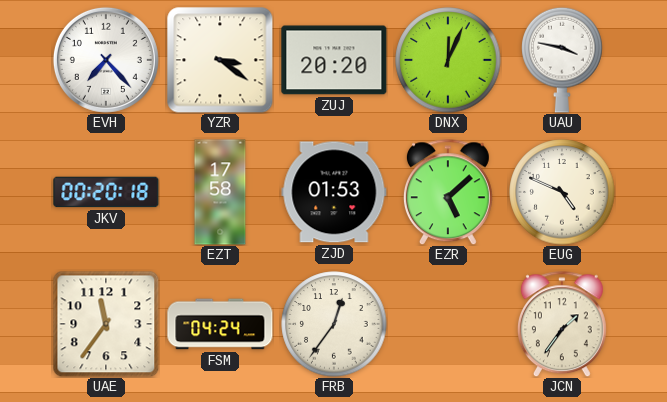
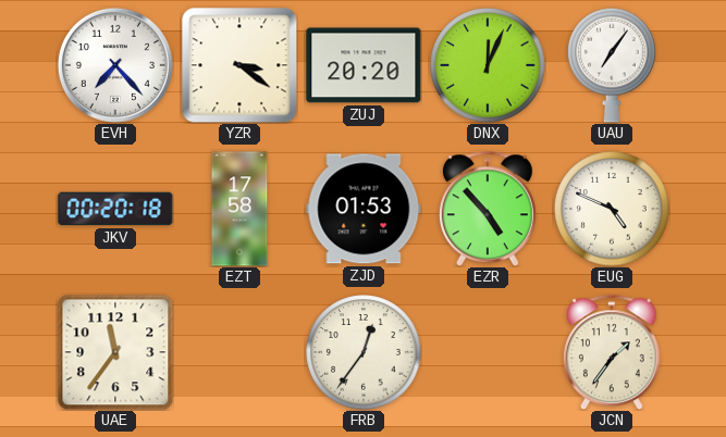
UAU: 3:47 -> 7:06
EZR: 5:08 -> 4:53
FSM: 04:24 -> none
